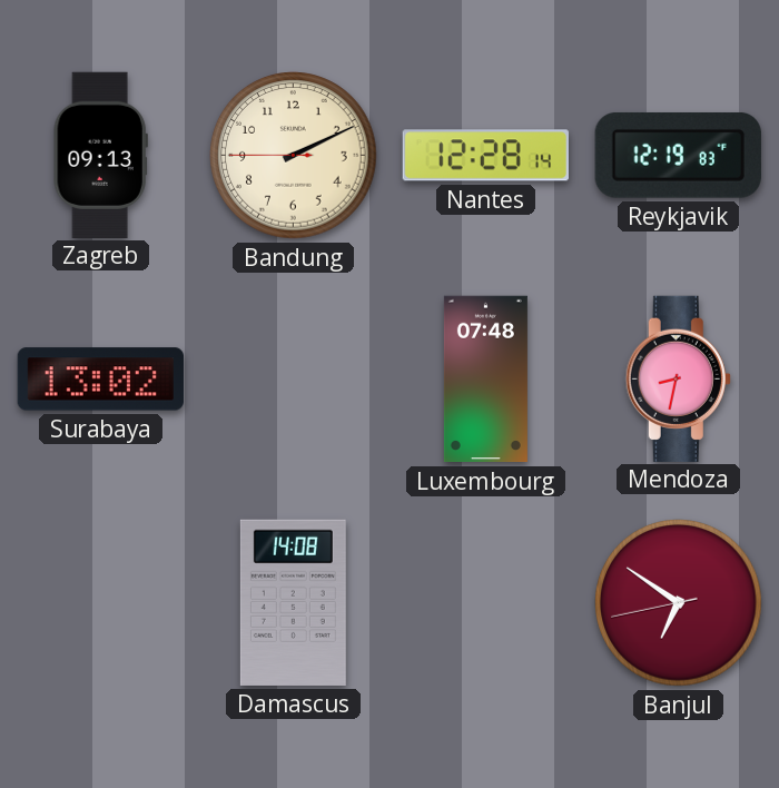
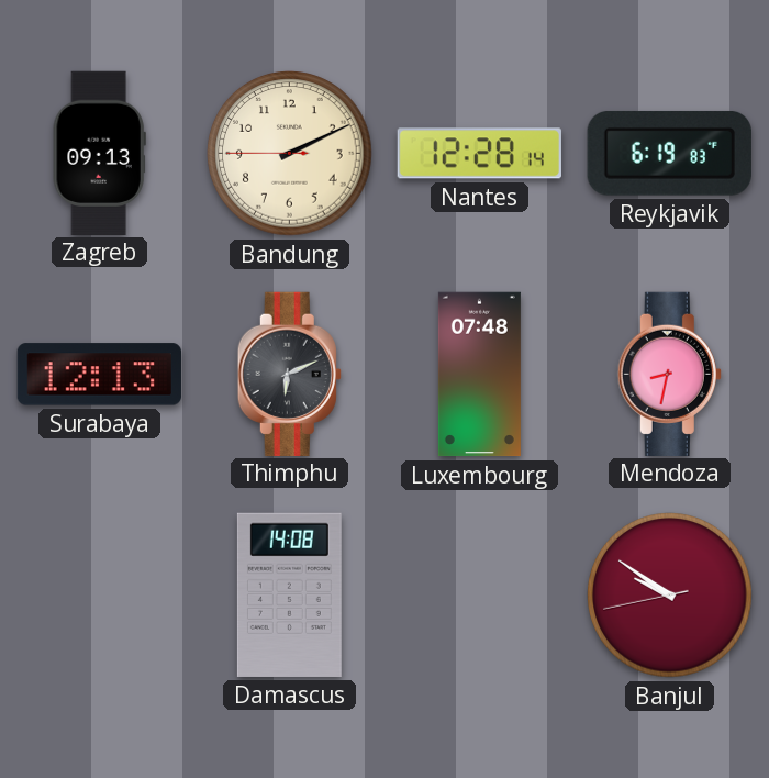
Reykjavik: 12:19 -> 6:19
Surabaya: 13:02 -> 12:13
Thimphu: none -> 6:11
Banjul: 6:50 -> 9:50
